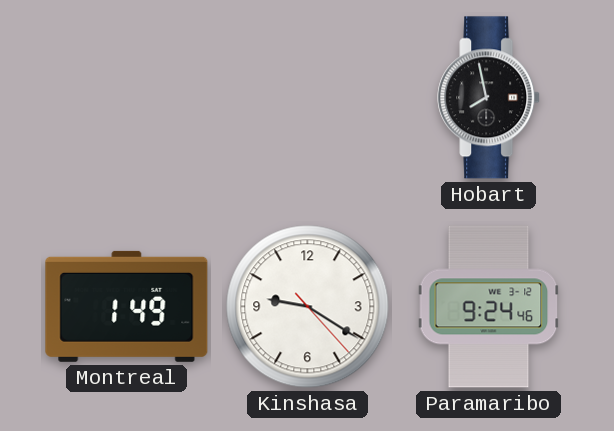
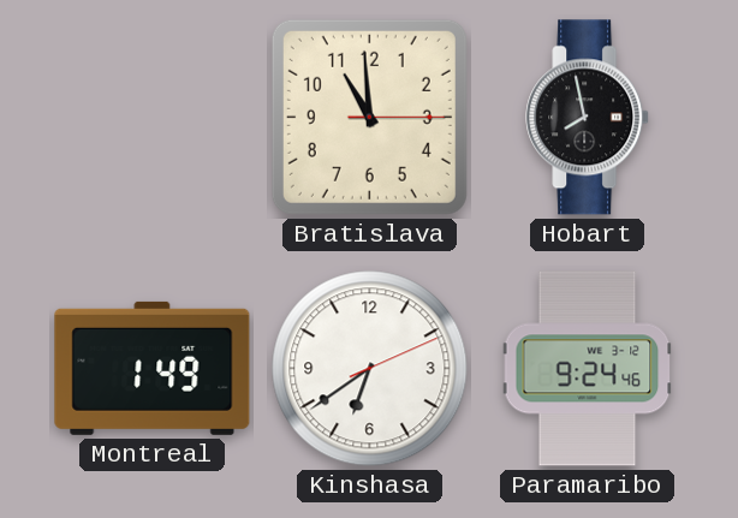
Bratislava: none -> 10:59
Kinshasa: 9:20 -> 6:39
